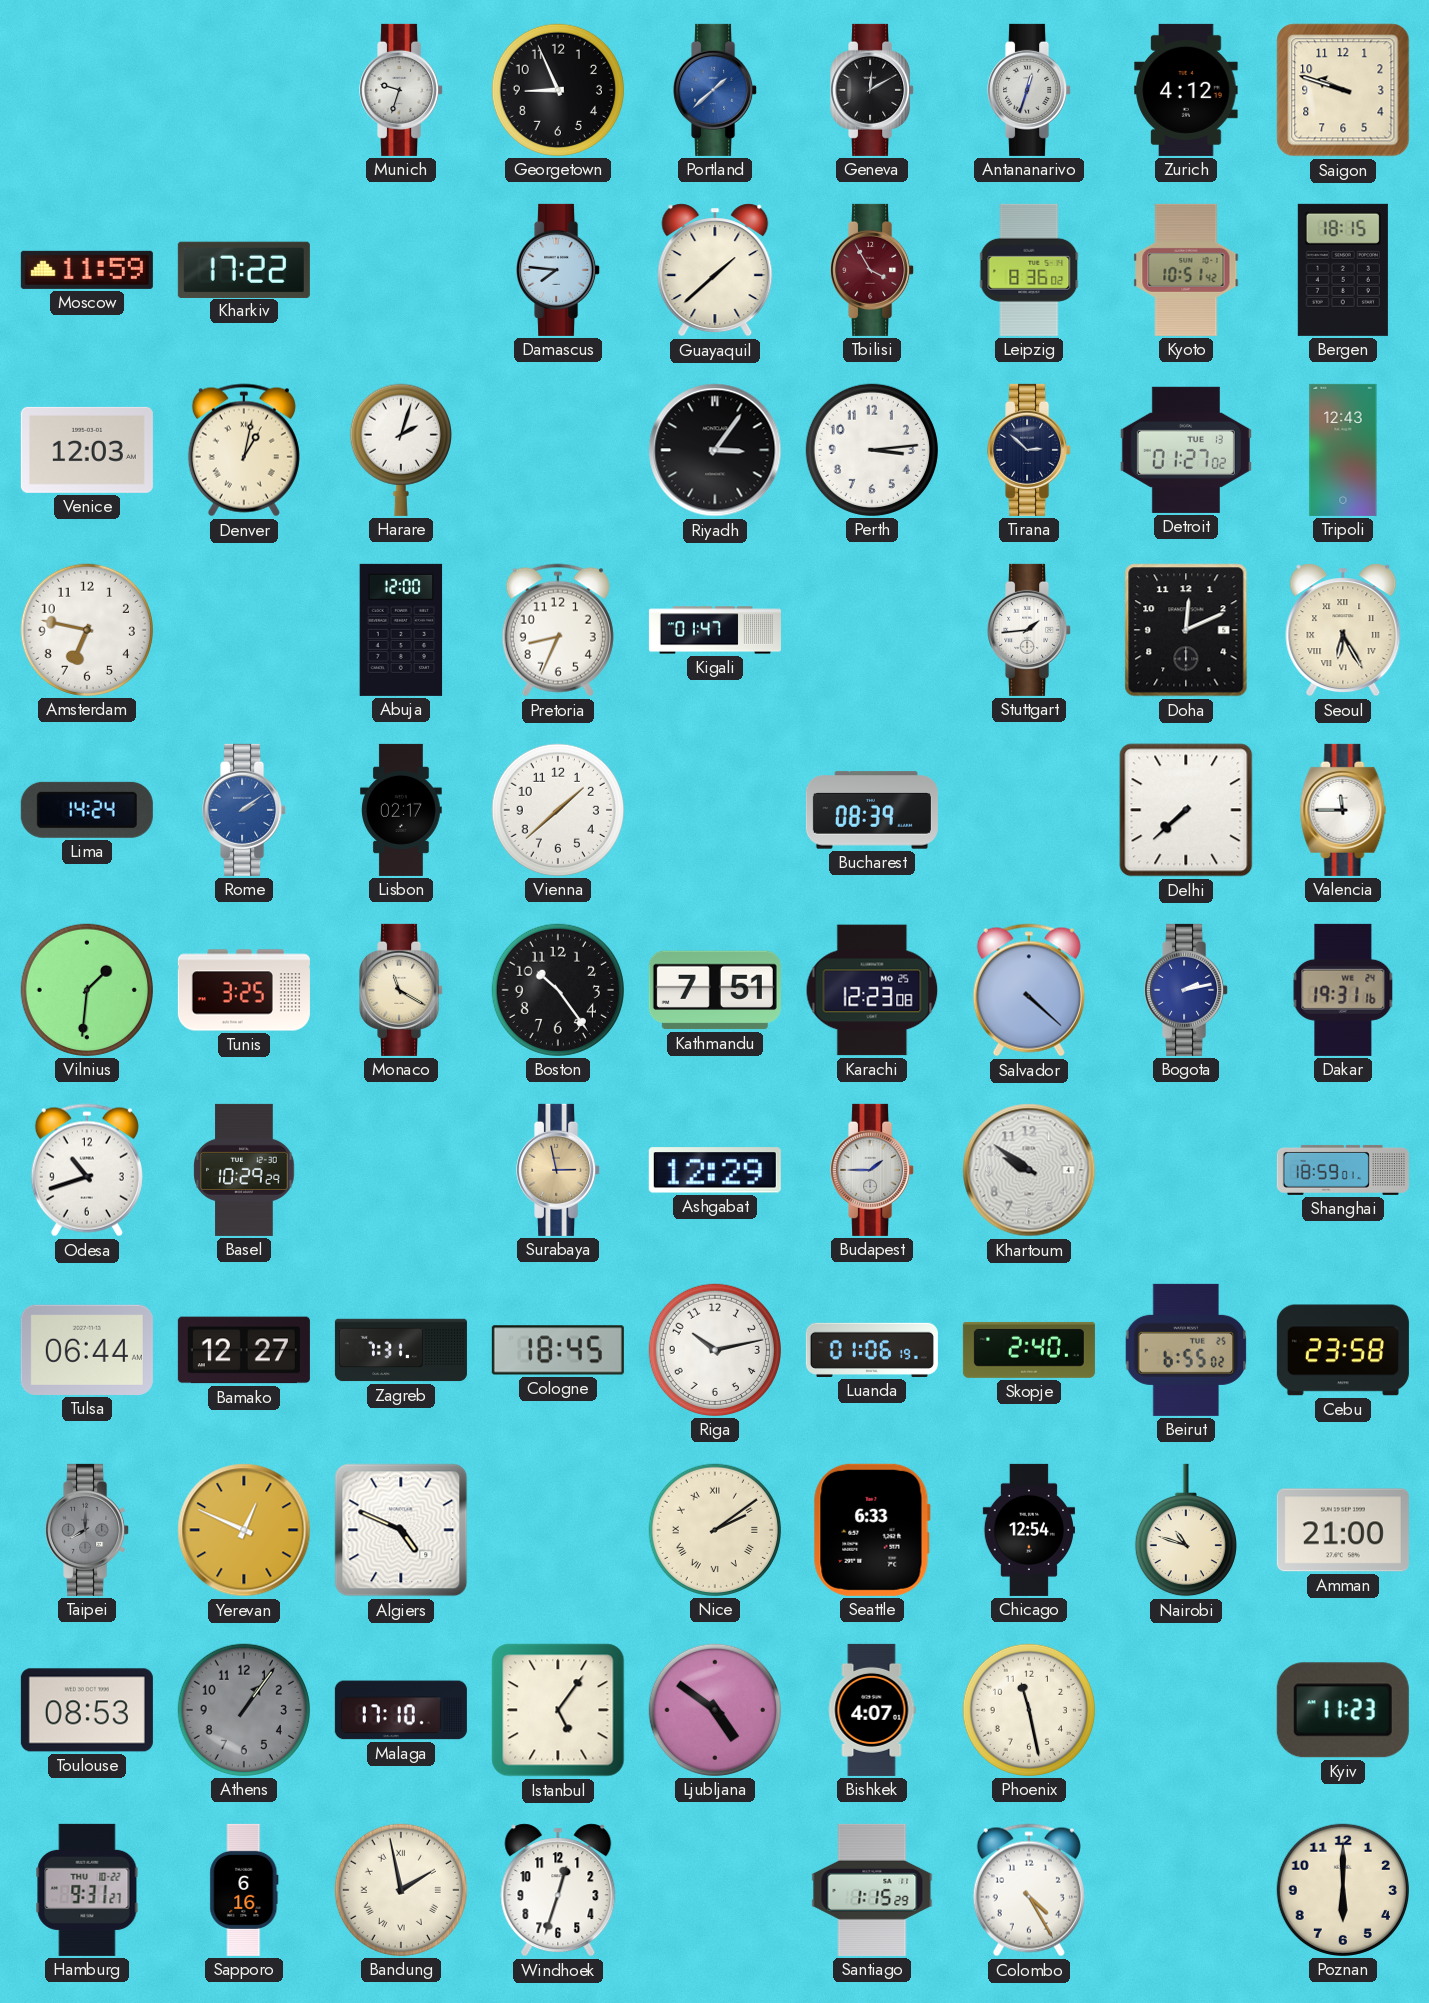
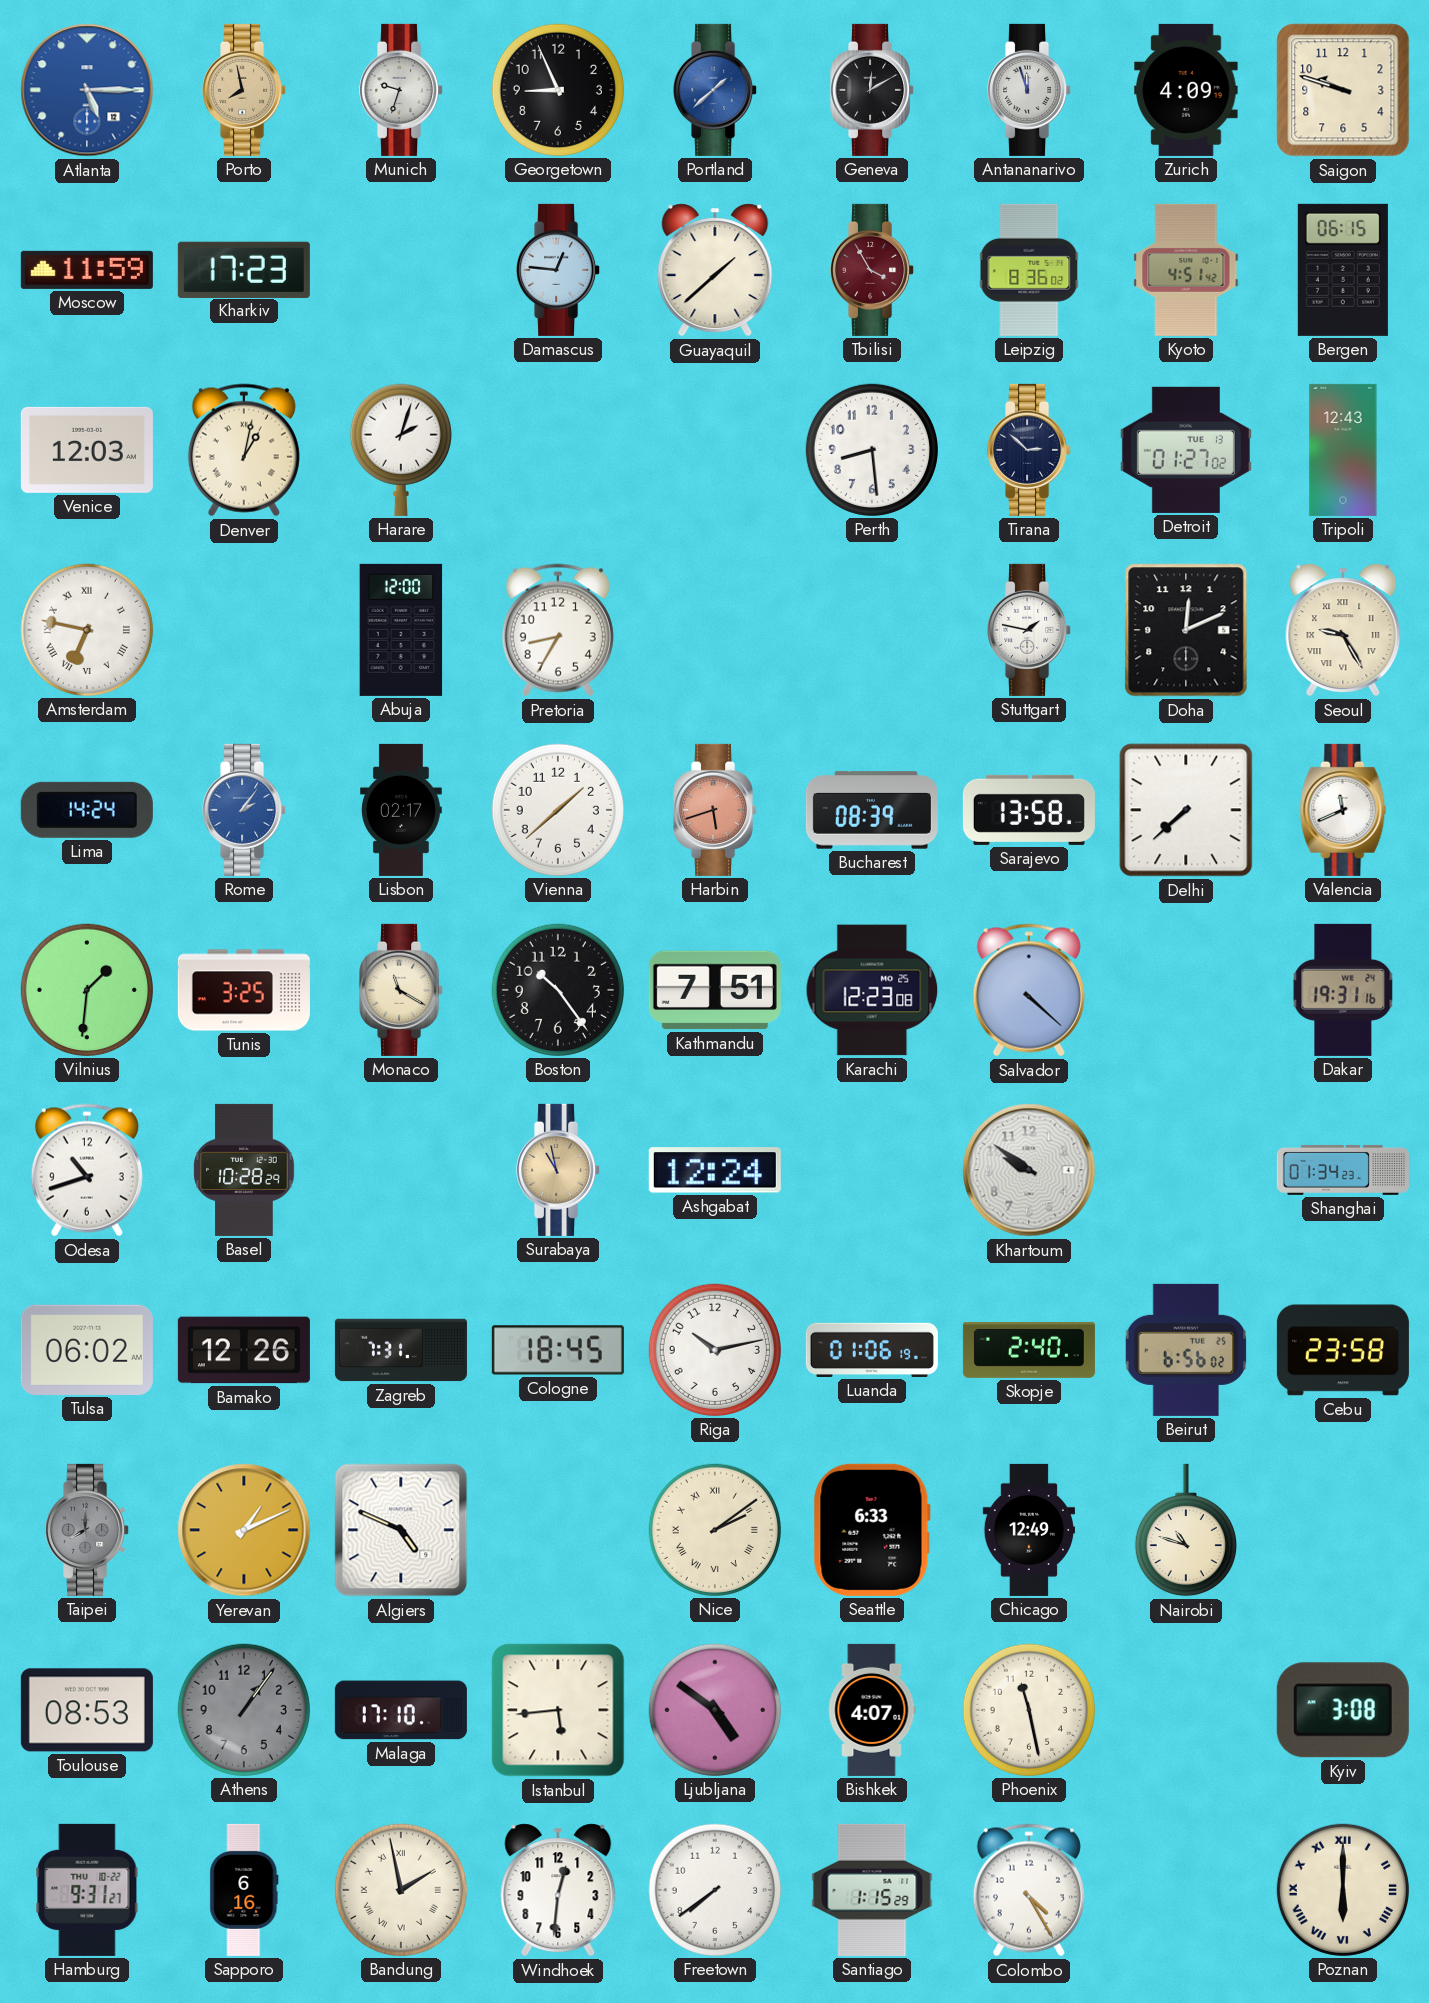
Atlanta: none -> 5:15
Porto: none -> 7:58
Antananarivo: 12:33 -> 11:57
Zurich: 4:12 -> 4:09
Kharkiv: 17:22 -> 17:23
Damascus: 7:46 -> 12:46
Kyoto: 10:51 -> 4:51
Bergen: 18:15 -> 06:15
Riyadh: 3:06 -> none
Perth: 3:14 -> 8:29
Amsterdam numerals: Arabic -> Roman
Pretoria: 8:34 -> 8:35
Kigali: 01:47 -> none
Stuttgart: 1:44 -> 1:47
Seoul: 6:25 -> 9:25
Rome: 2:09 -> 2:06
Harbin: none -> 5:42
Sarajevo: none -> 13:58
Valencia: 11:45 -> 11:41
Bogota: 2:13 -> none
Basel: 10:29 -> 10:28
Surabaya: 2:58 -> 10:58
Ashgabat: 12:29 -> 12:24
Budapest: 1:45 -> none
Shanghai: 18:59 -> 01:34
Tulsa: 06:44 -> 06:02
Bamako: 12:27 -> 12:26
Beirut: 6:55 -> 6:56
Yerevan: 12:49 -> 1:11
Chicago: 12:54 -> 12:49
Amman: 21:00 -> none
Istanbul: 5:06 -> 5:44
Kyiv: 11:23 -> 3:08
Windhoek: 12:33 -> 12:31
Freetown: none -> 7:39
Poznan numerals: Arabic -> Roman
